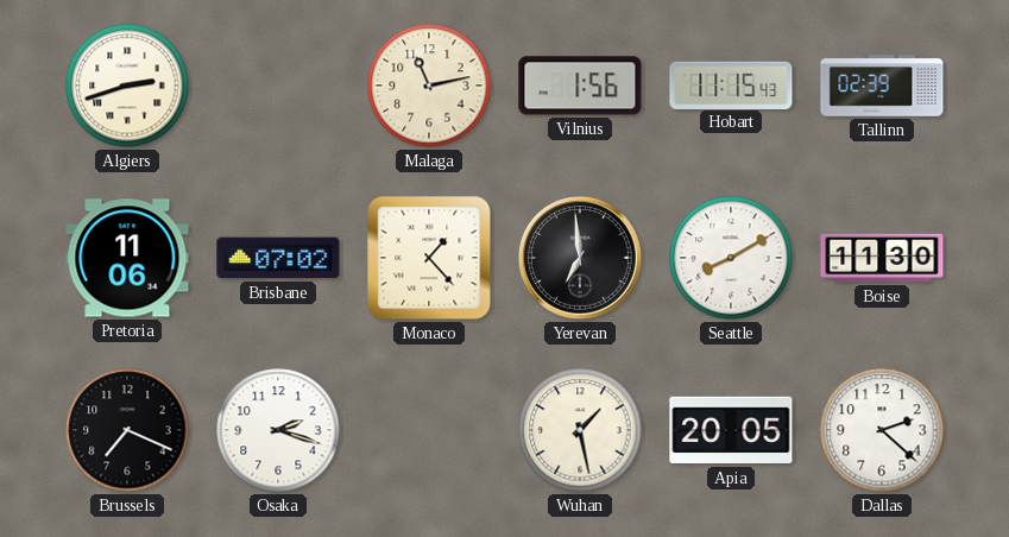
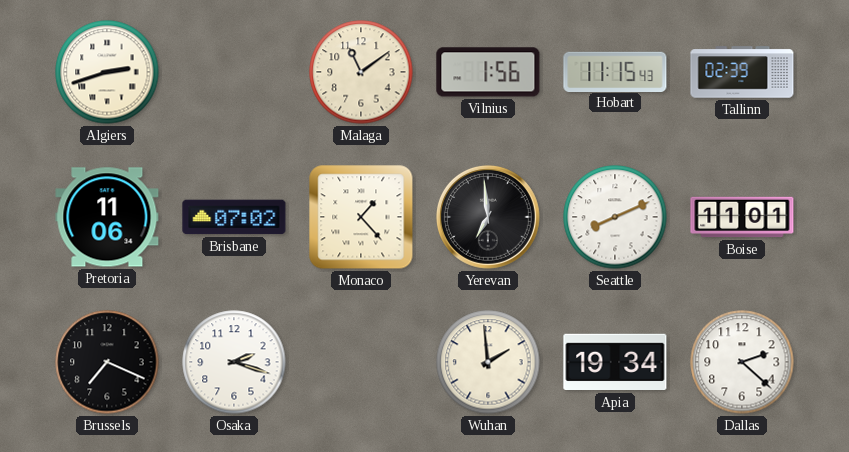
Malaga: 11:13 -> 11:09
Seattle: 8:10 -> 8:11
Boise: 11:30 -> 11:01
Wuhan: 1:28 -> 1:59
Apia: 20:05 -> 19:34
